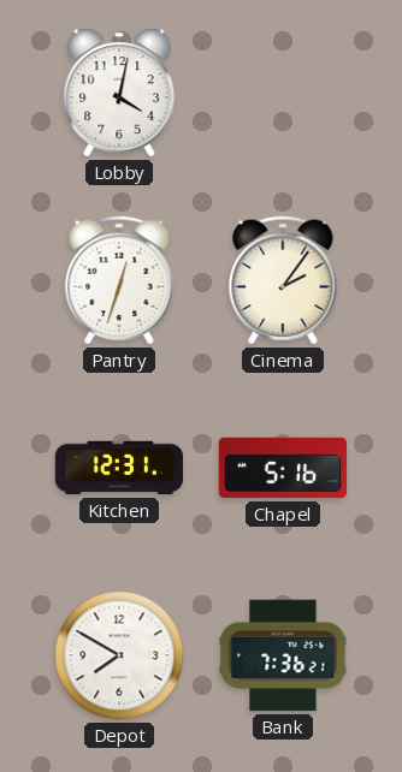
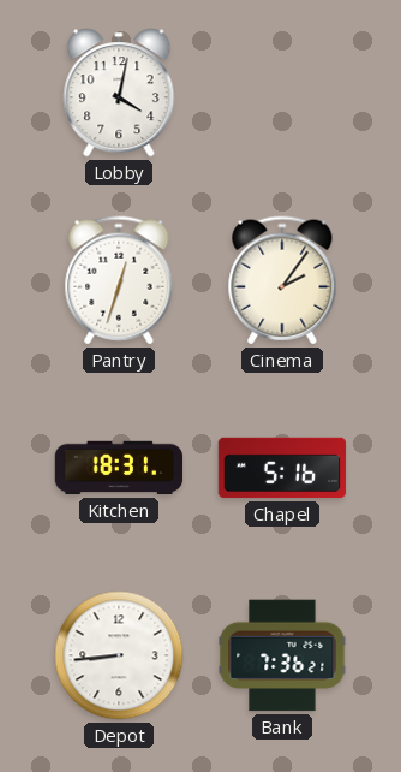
Kitchen: 12:31 -> 18:31
Depot: 7:50 -> 8:44
